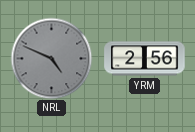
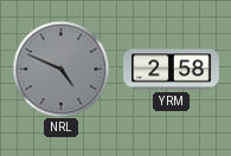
YRM: 2:56 -> 2:58
